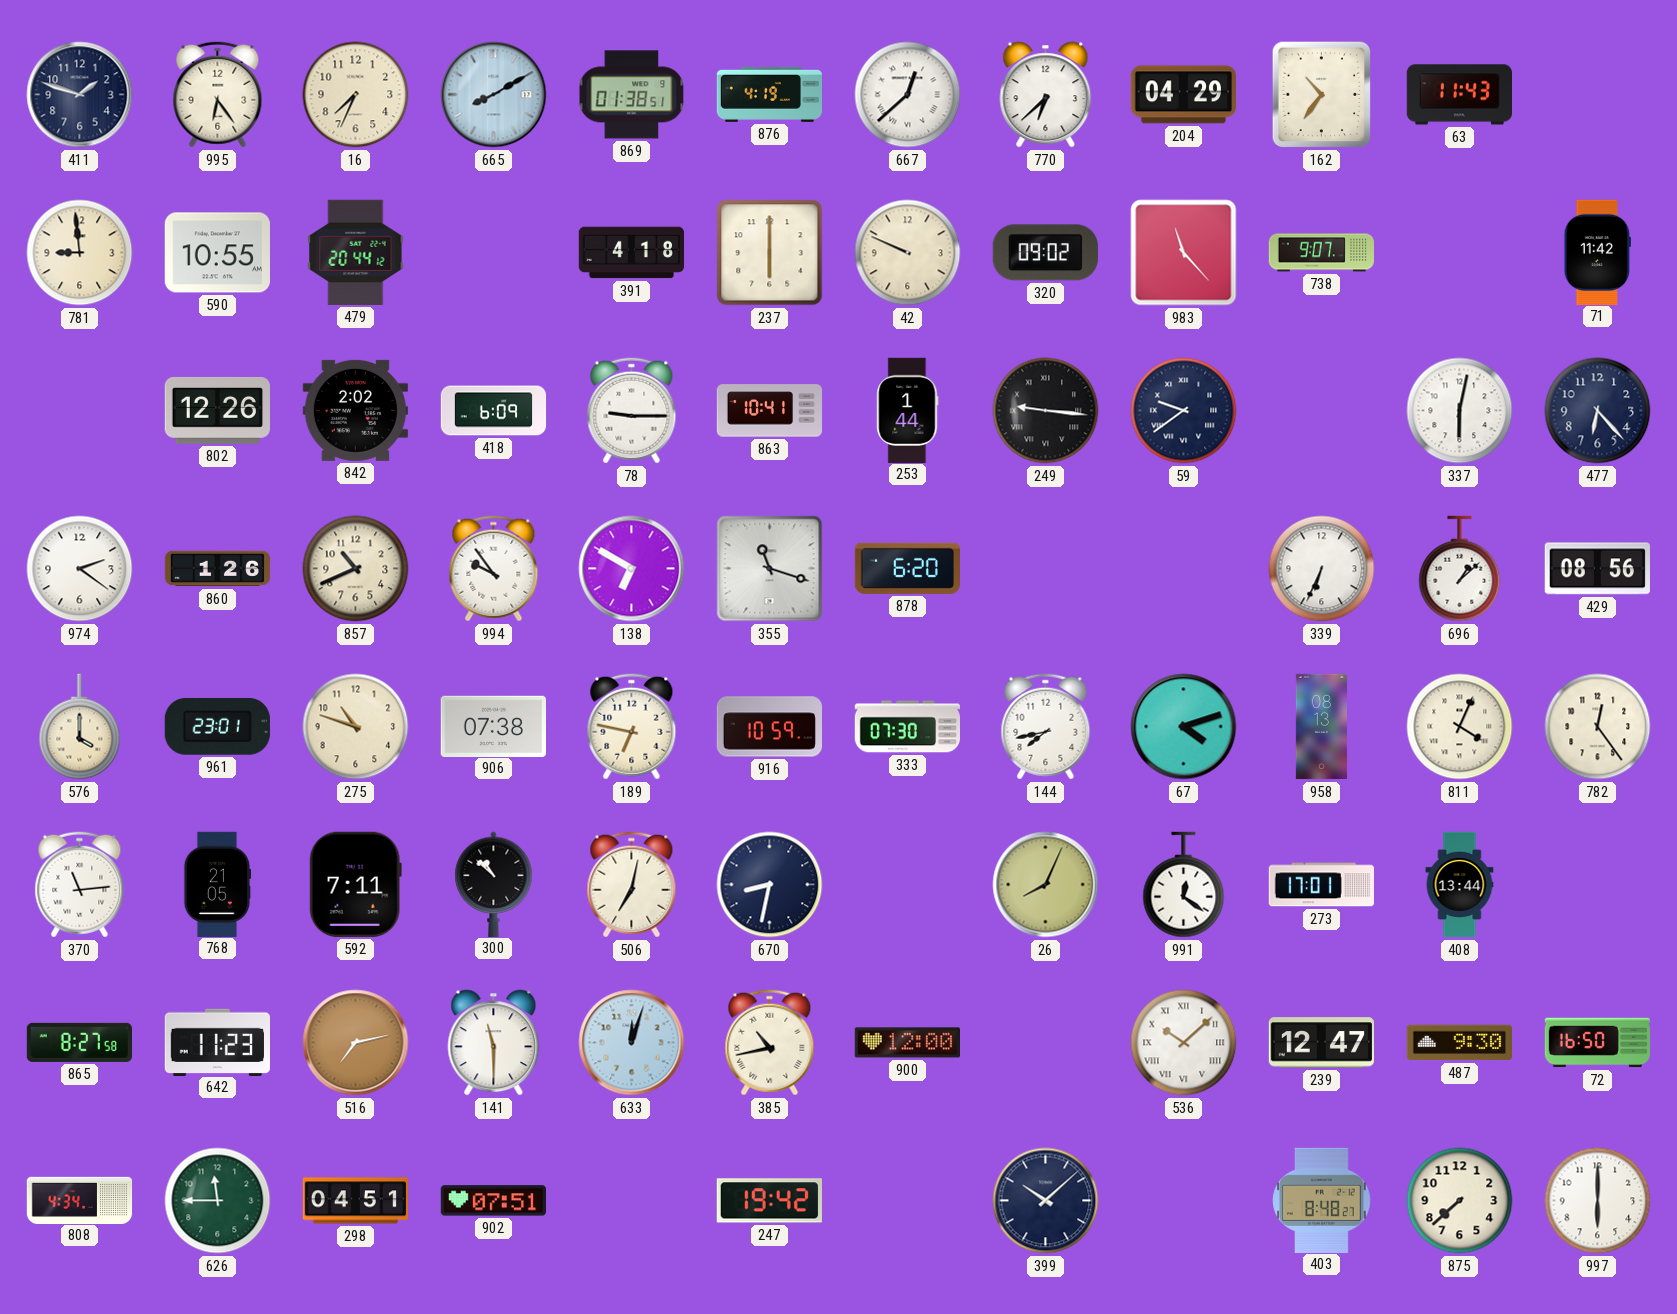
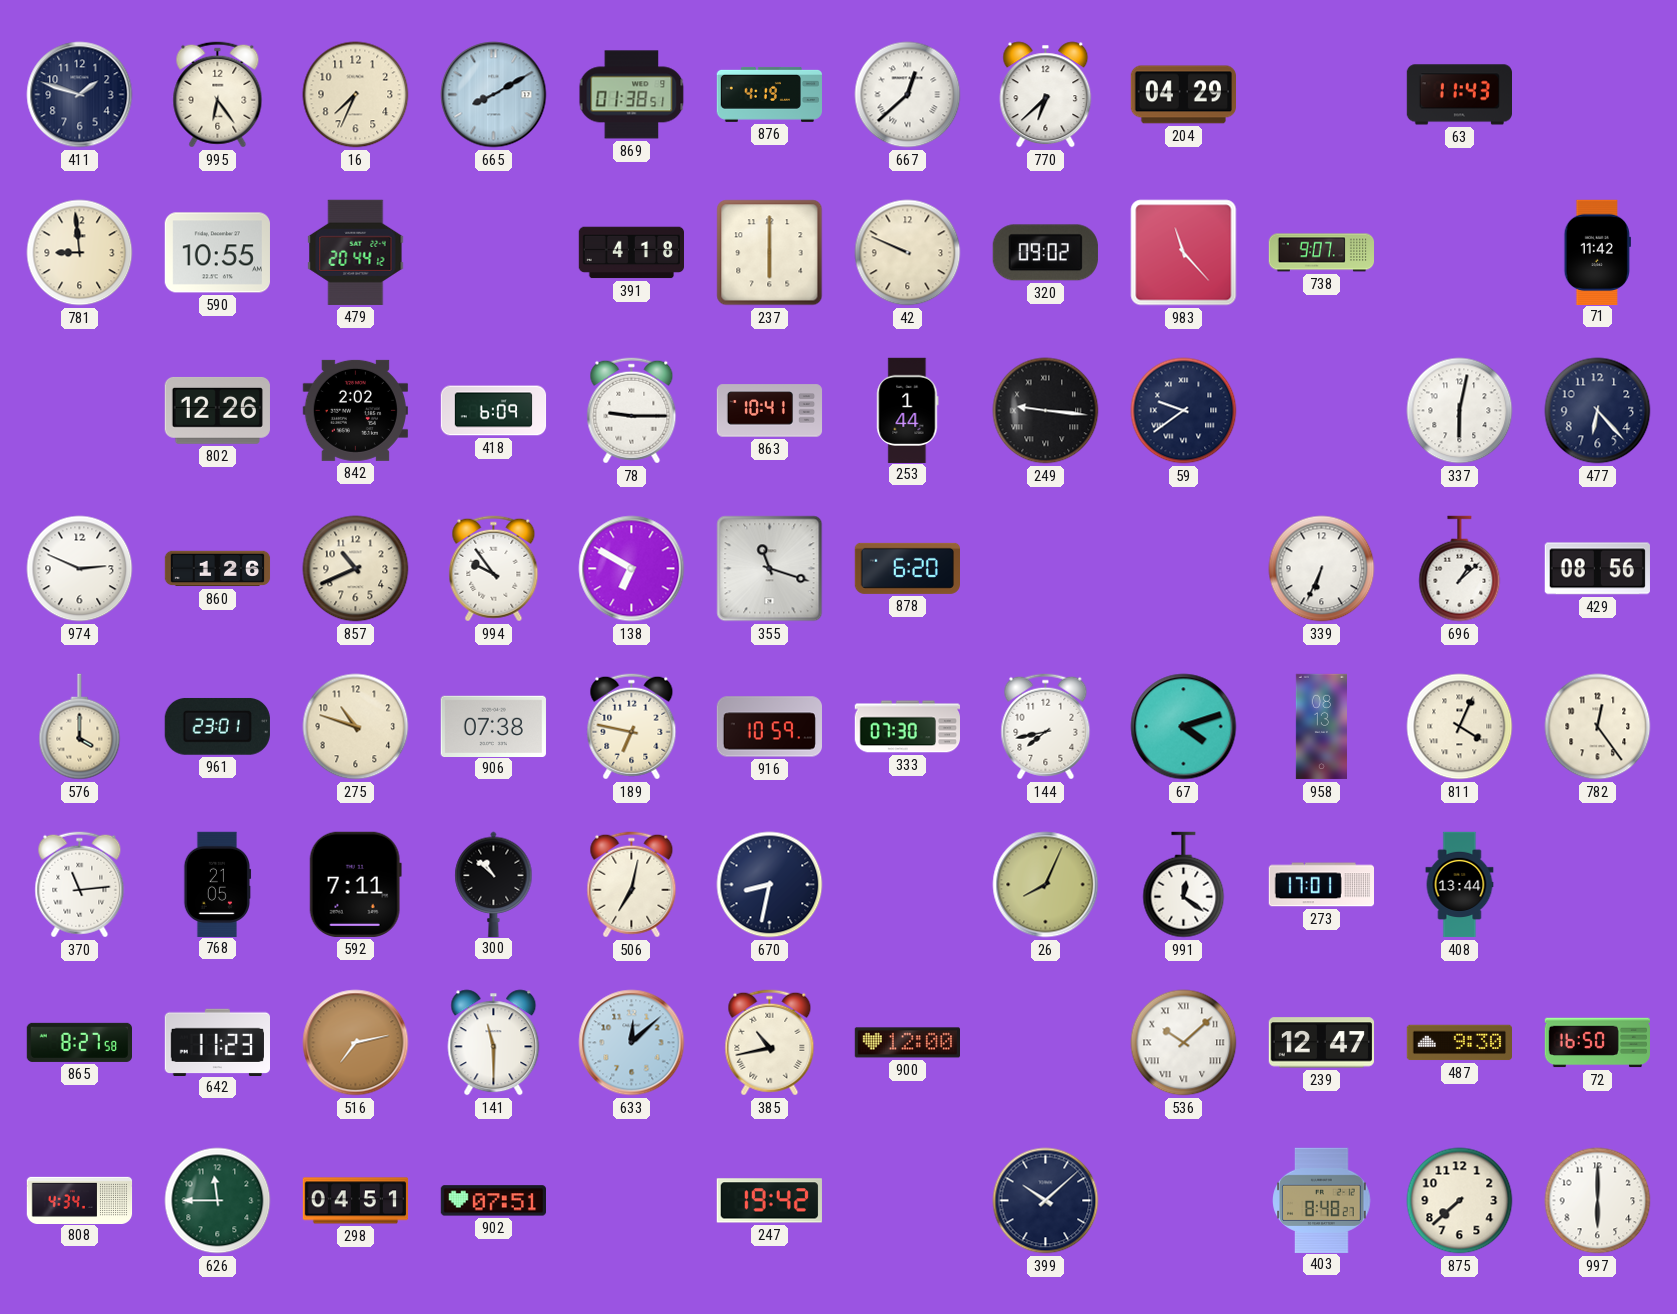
162: 10:36 -> none
974: 2:21 -> 2:49
633: 12:03 -> 12:08
